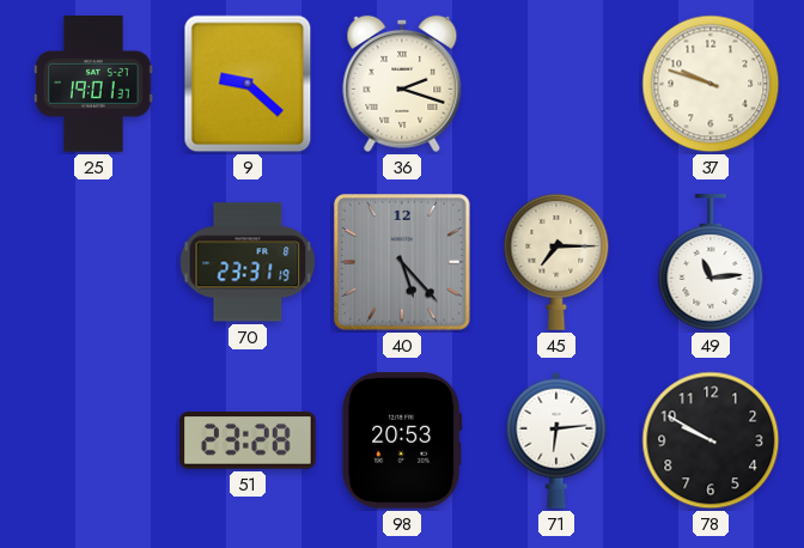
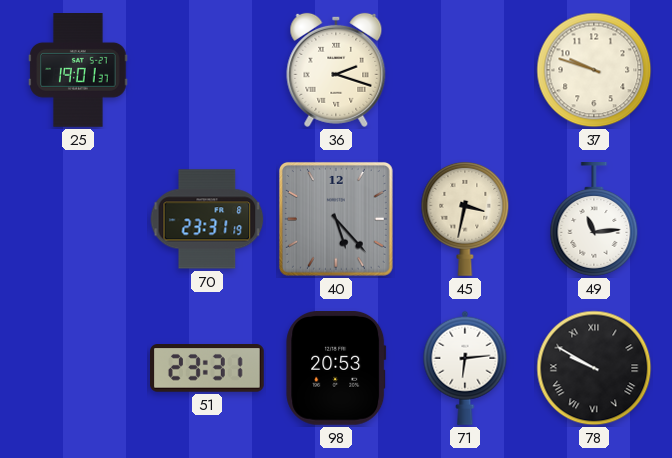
9: 9:22 -> none
45: 7:15 -> 3:32
51: 23:28 -> 23:31
78 numerals: Arabic -> Roman
